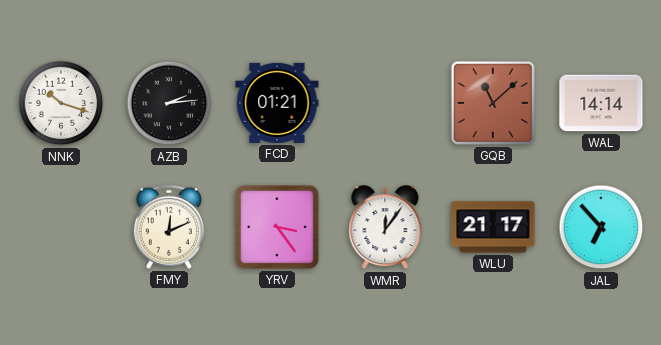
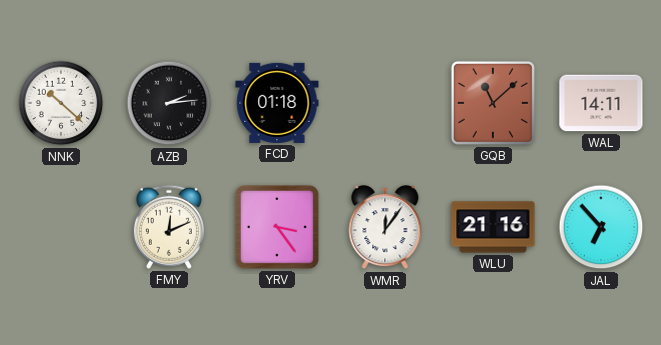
NNK: 10:18 -> 10:22
FCD: 01:21 -> 01:18
WAL: 14:14 -> 14:11
WLU: 21:17 -> 21:16
